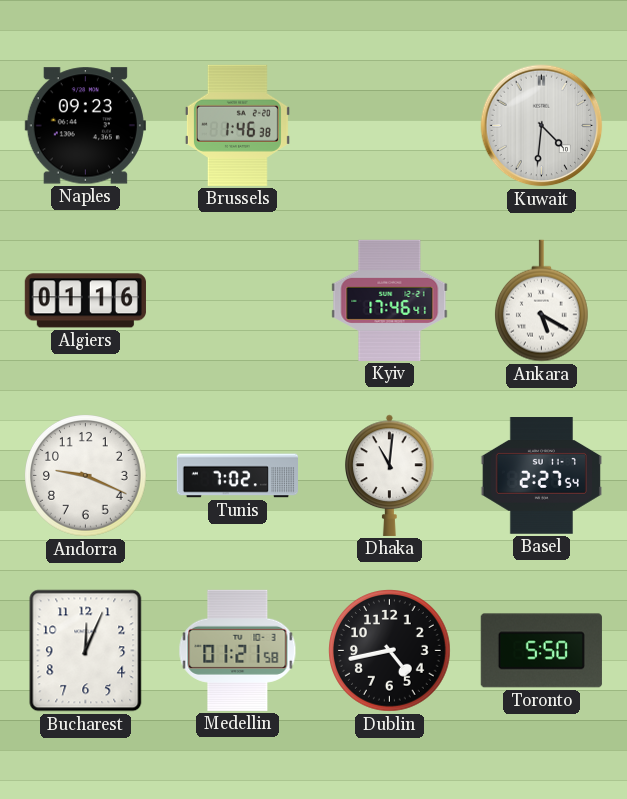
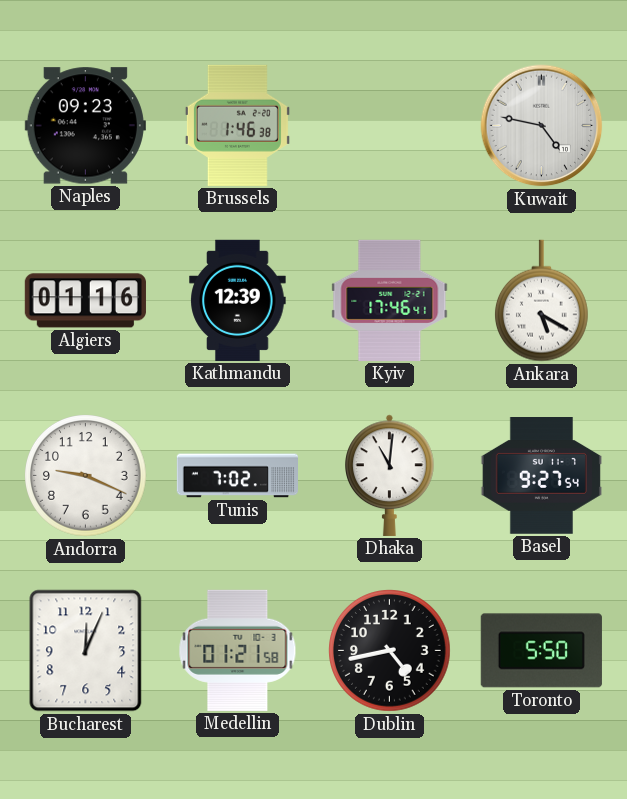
Kuwait: 4:31 -> 4:47
Kathmandu: none -> 12:39
Basel: 2:27 -> 9:27
